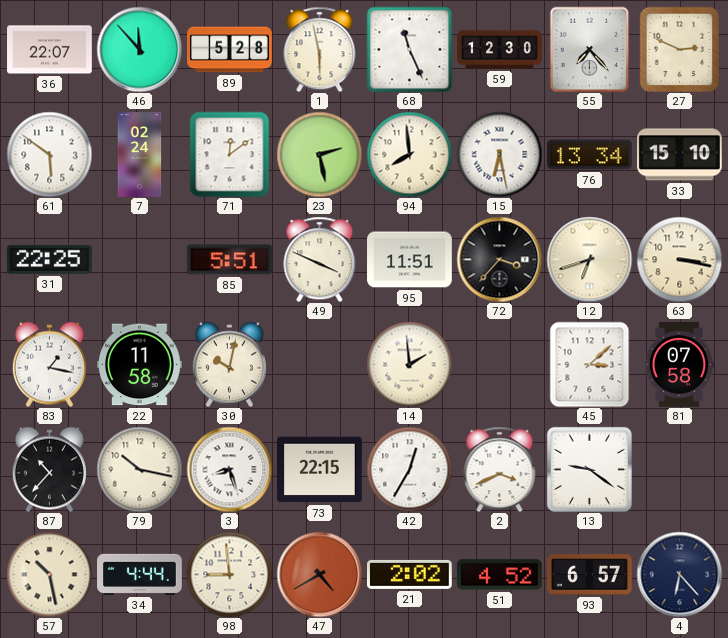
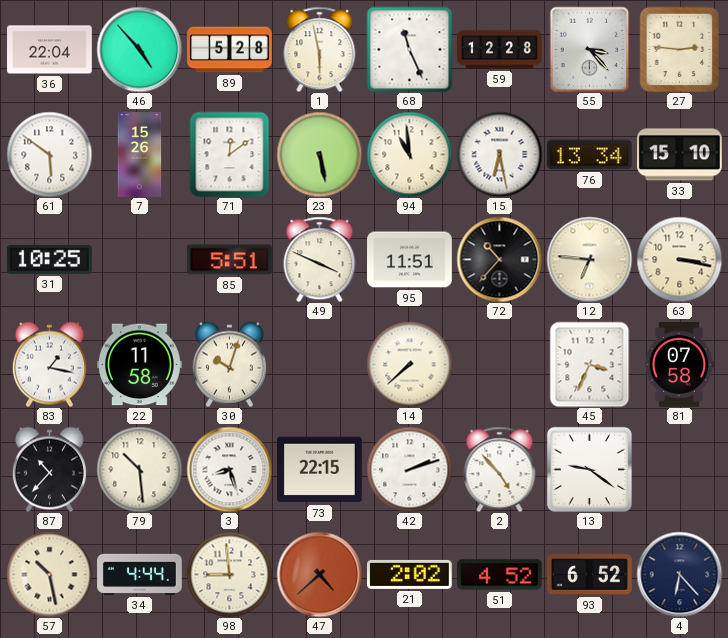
36: 22:07 -> 22:04
46: 11:53 -> 4:53
59: 12:30 -> 12:28
55: 7:23 -> 3:23
27: 2:49 -> 2:46
7: 02:24 -> 15:26
23: 2:28 -> 5:28
94: 7:59 -> 10:59
31: 22:25 -> 10:25
72: 3:37 -> 10:37
12: 6:42 -> 6:46
30: 10:02 -> 10:03
14: 1:59 -> 7:38
45: 3:08 -> 3:34
79: 10:17 -> 10:29
42: 12:35 -> 2:12
2: 3:41 -> 4:53
47: 4:40 -> 4:38
93: 6:57 -> 6:52
